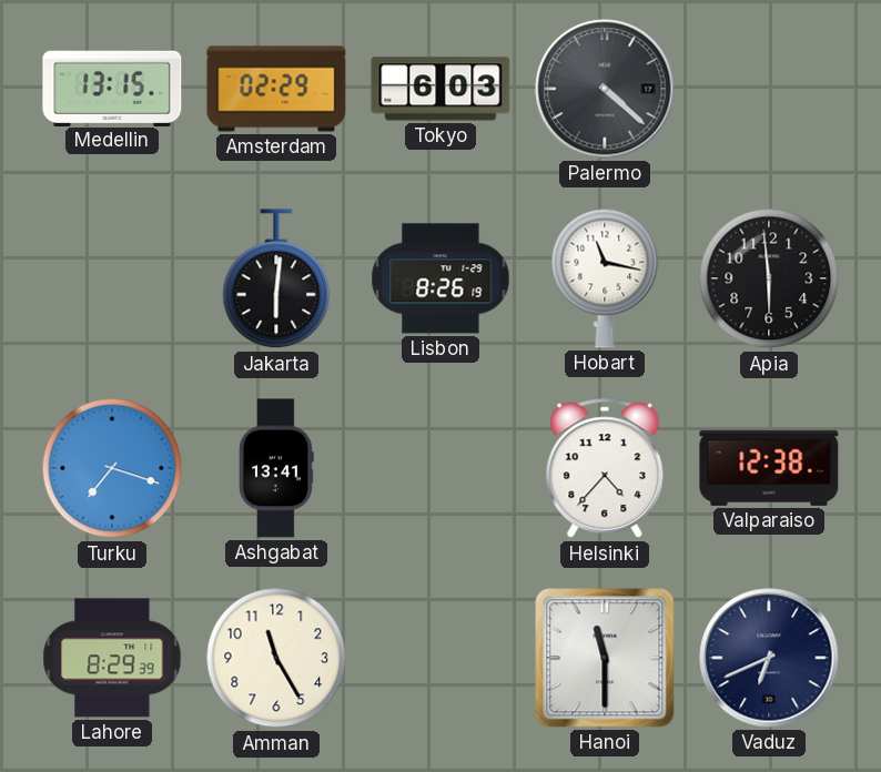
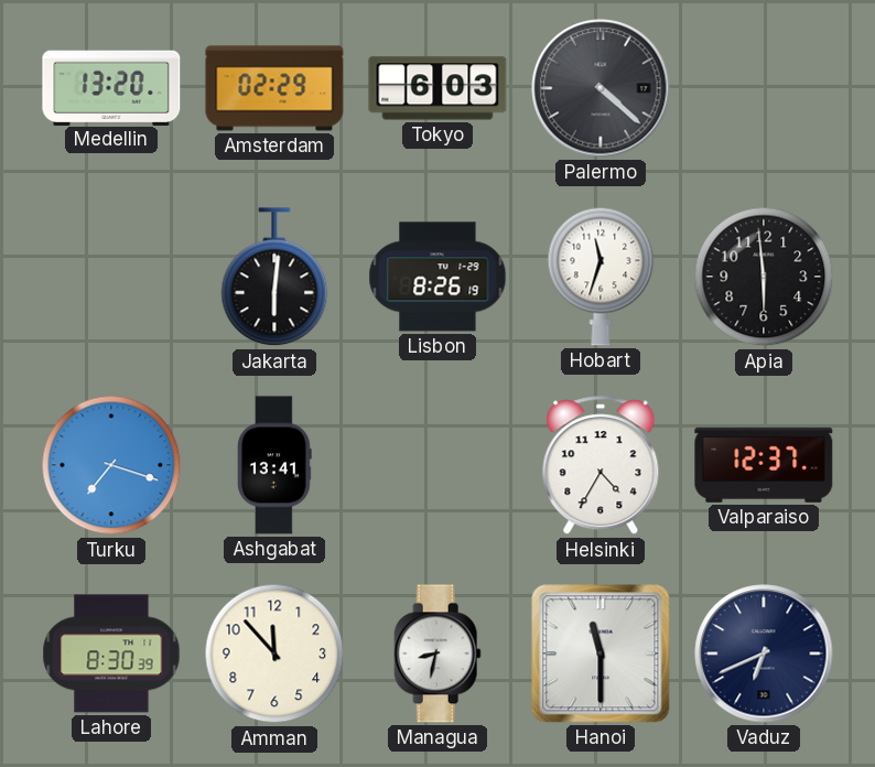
Medellin: 13:15 -> 13:20
Hobart: 11:17 -> 11:33
Helsinki: 4:37 -> 4:35
Valparaiso: 12:38 -> 12:37
Lahore: 8:29 -> 8:30
Amman: 11:25 -> 11:53
Managua: none -> 8:32
